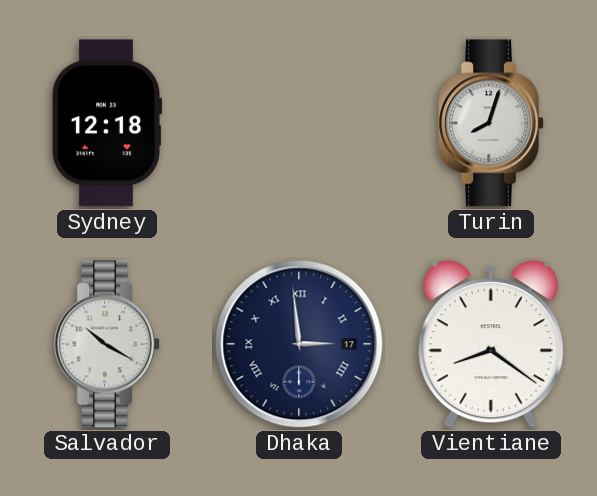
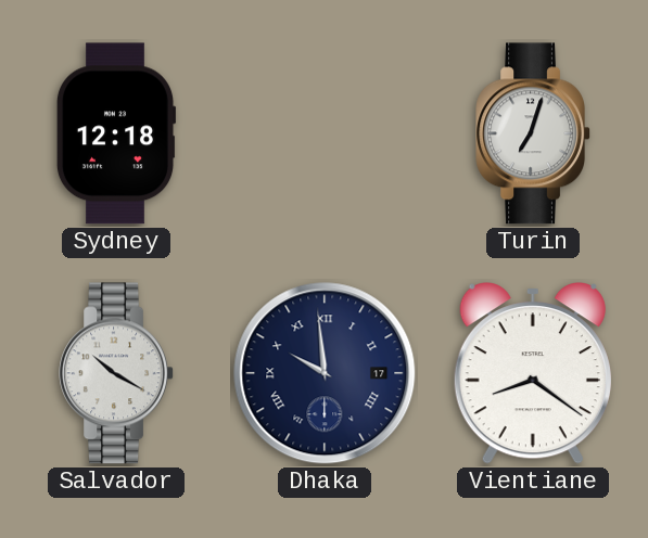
Turin: 8:03 -> 7:03
Dhaka: 2:59 -> 9:59
